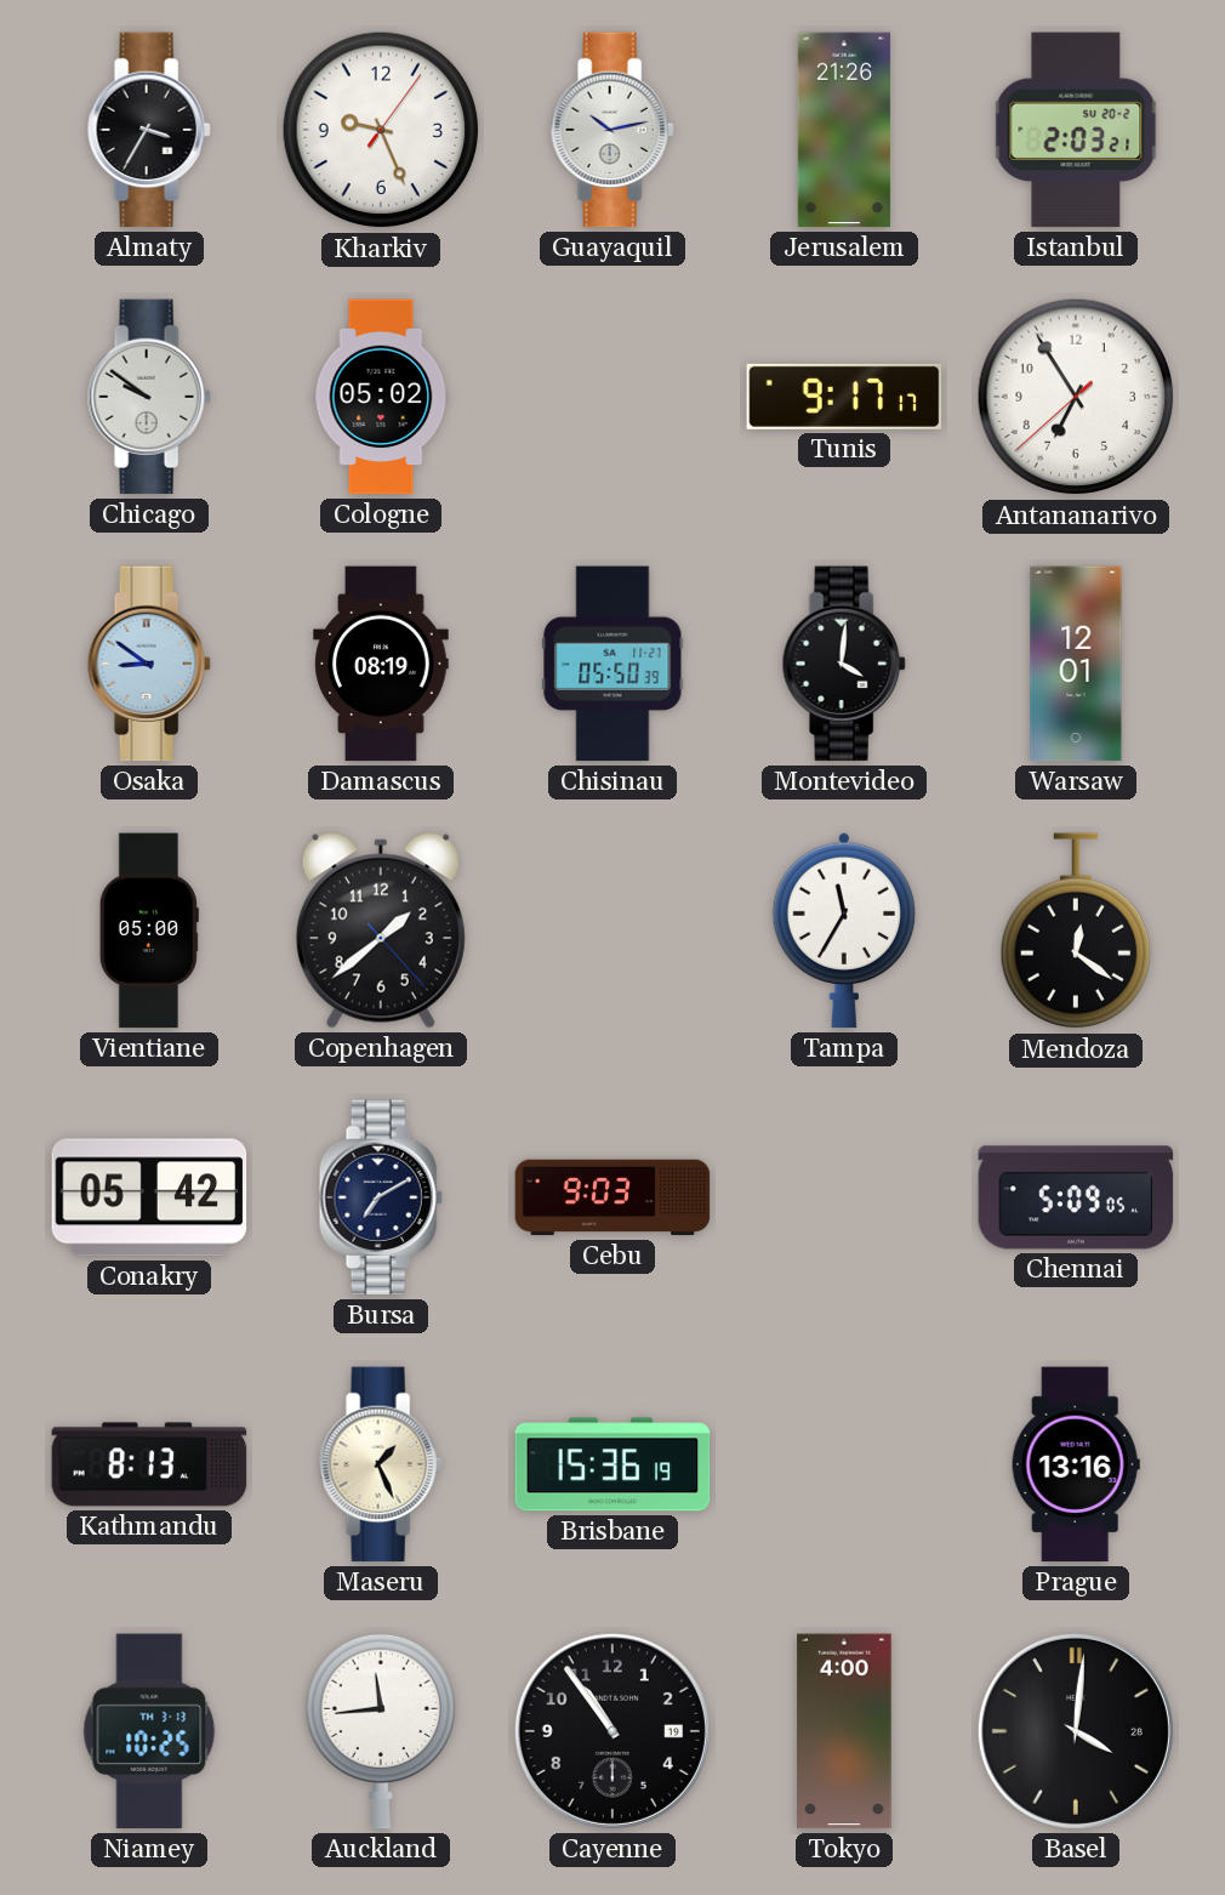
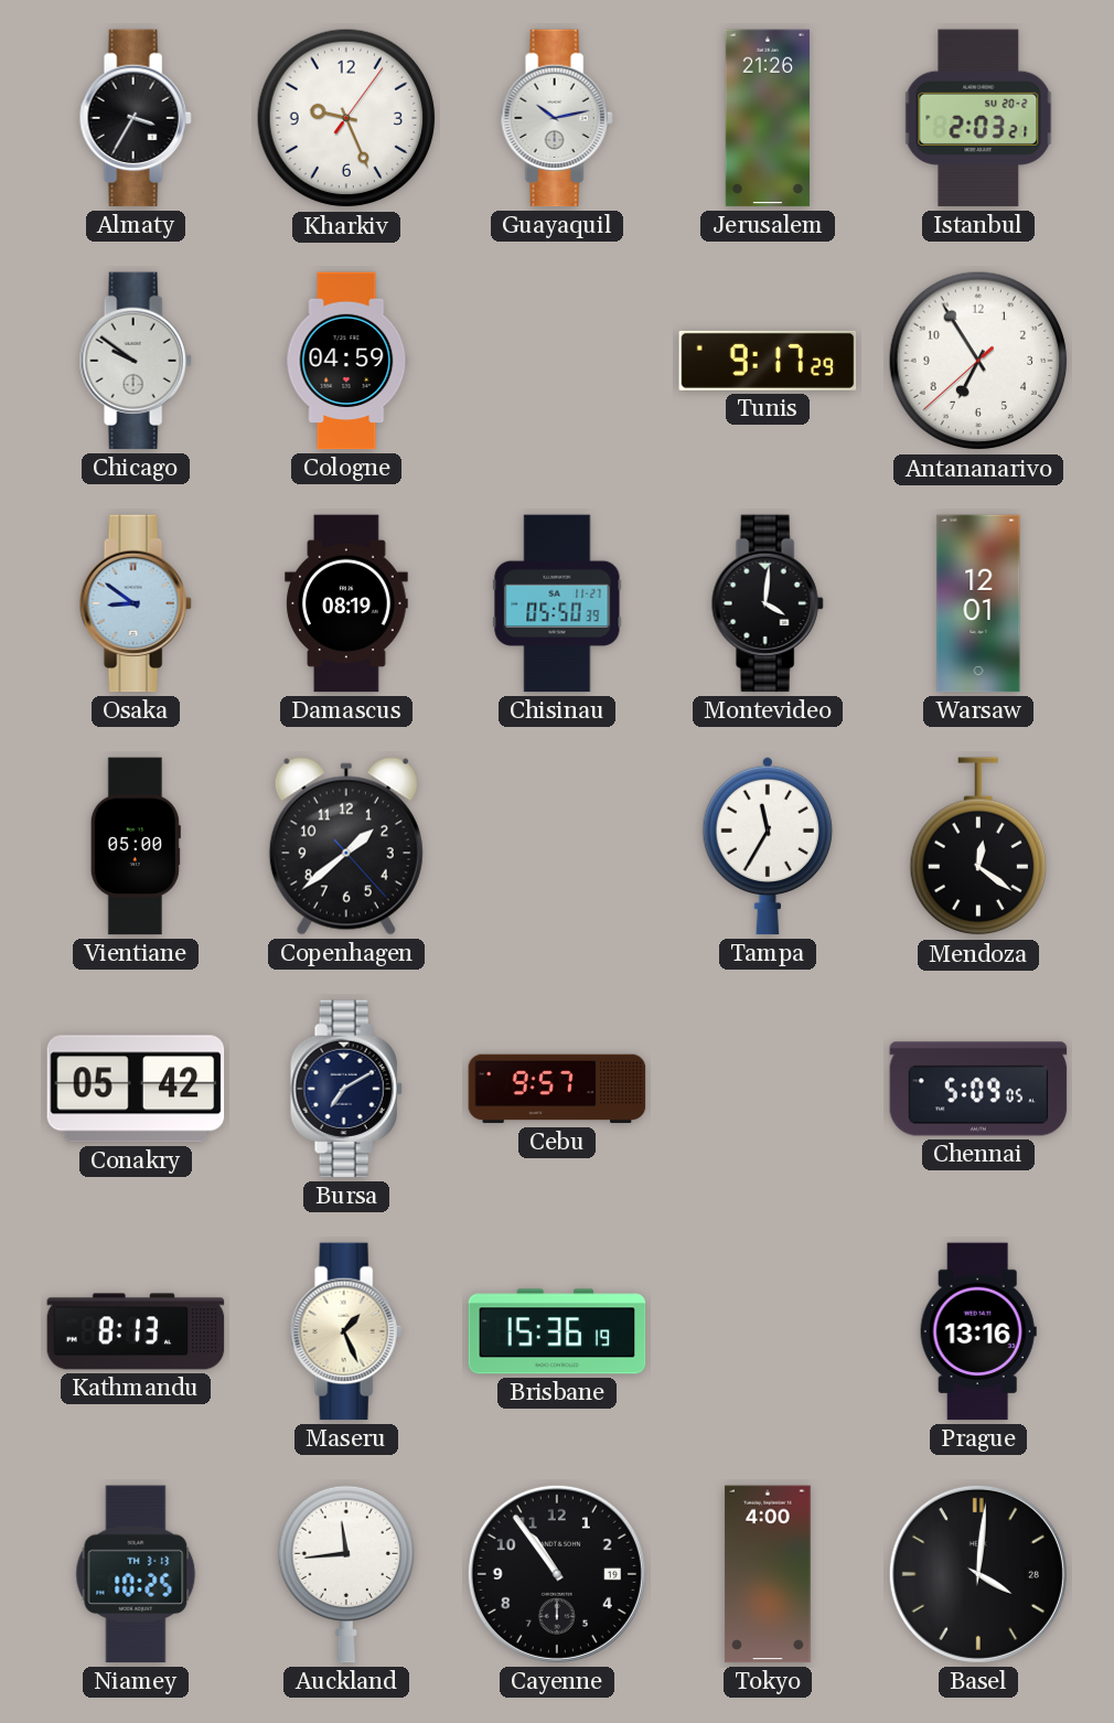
Cologne: 05:02 -> 04:59
Tunis: 9:17:17 -> 9:17:29
Cebu: 9:03 -> 9:57
